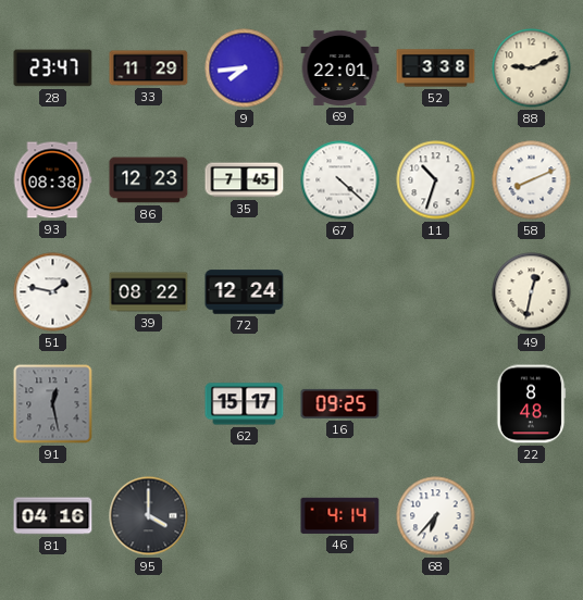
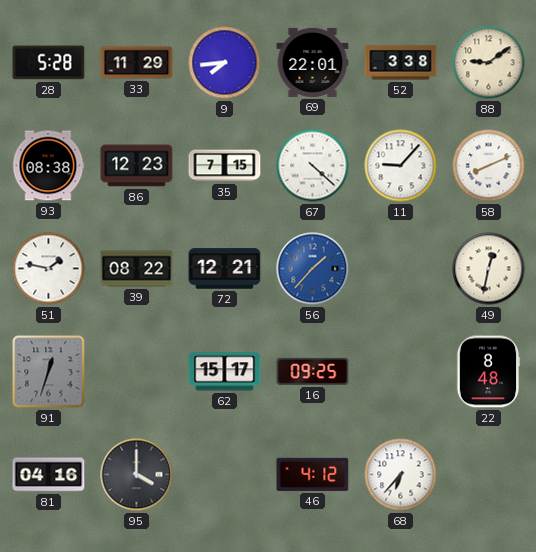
28: 23:47 -> 5:28
88: 9:11 -> 9:09
35: 7:45 -> 7:15
11: 10:33 -> 9:07
72: 12:24 -> 12:21
56: none -> 1:37
91: 12:28 -> 12:33
46: 4:14 -> 4:12
